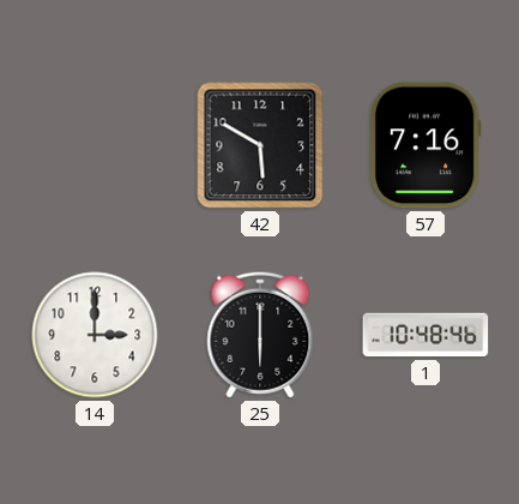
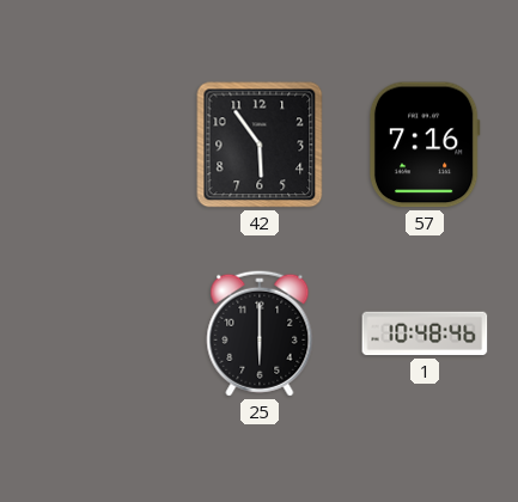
42: 5:50 -> 5:54
14: 3:00 -> none
